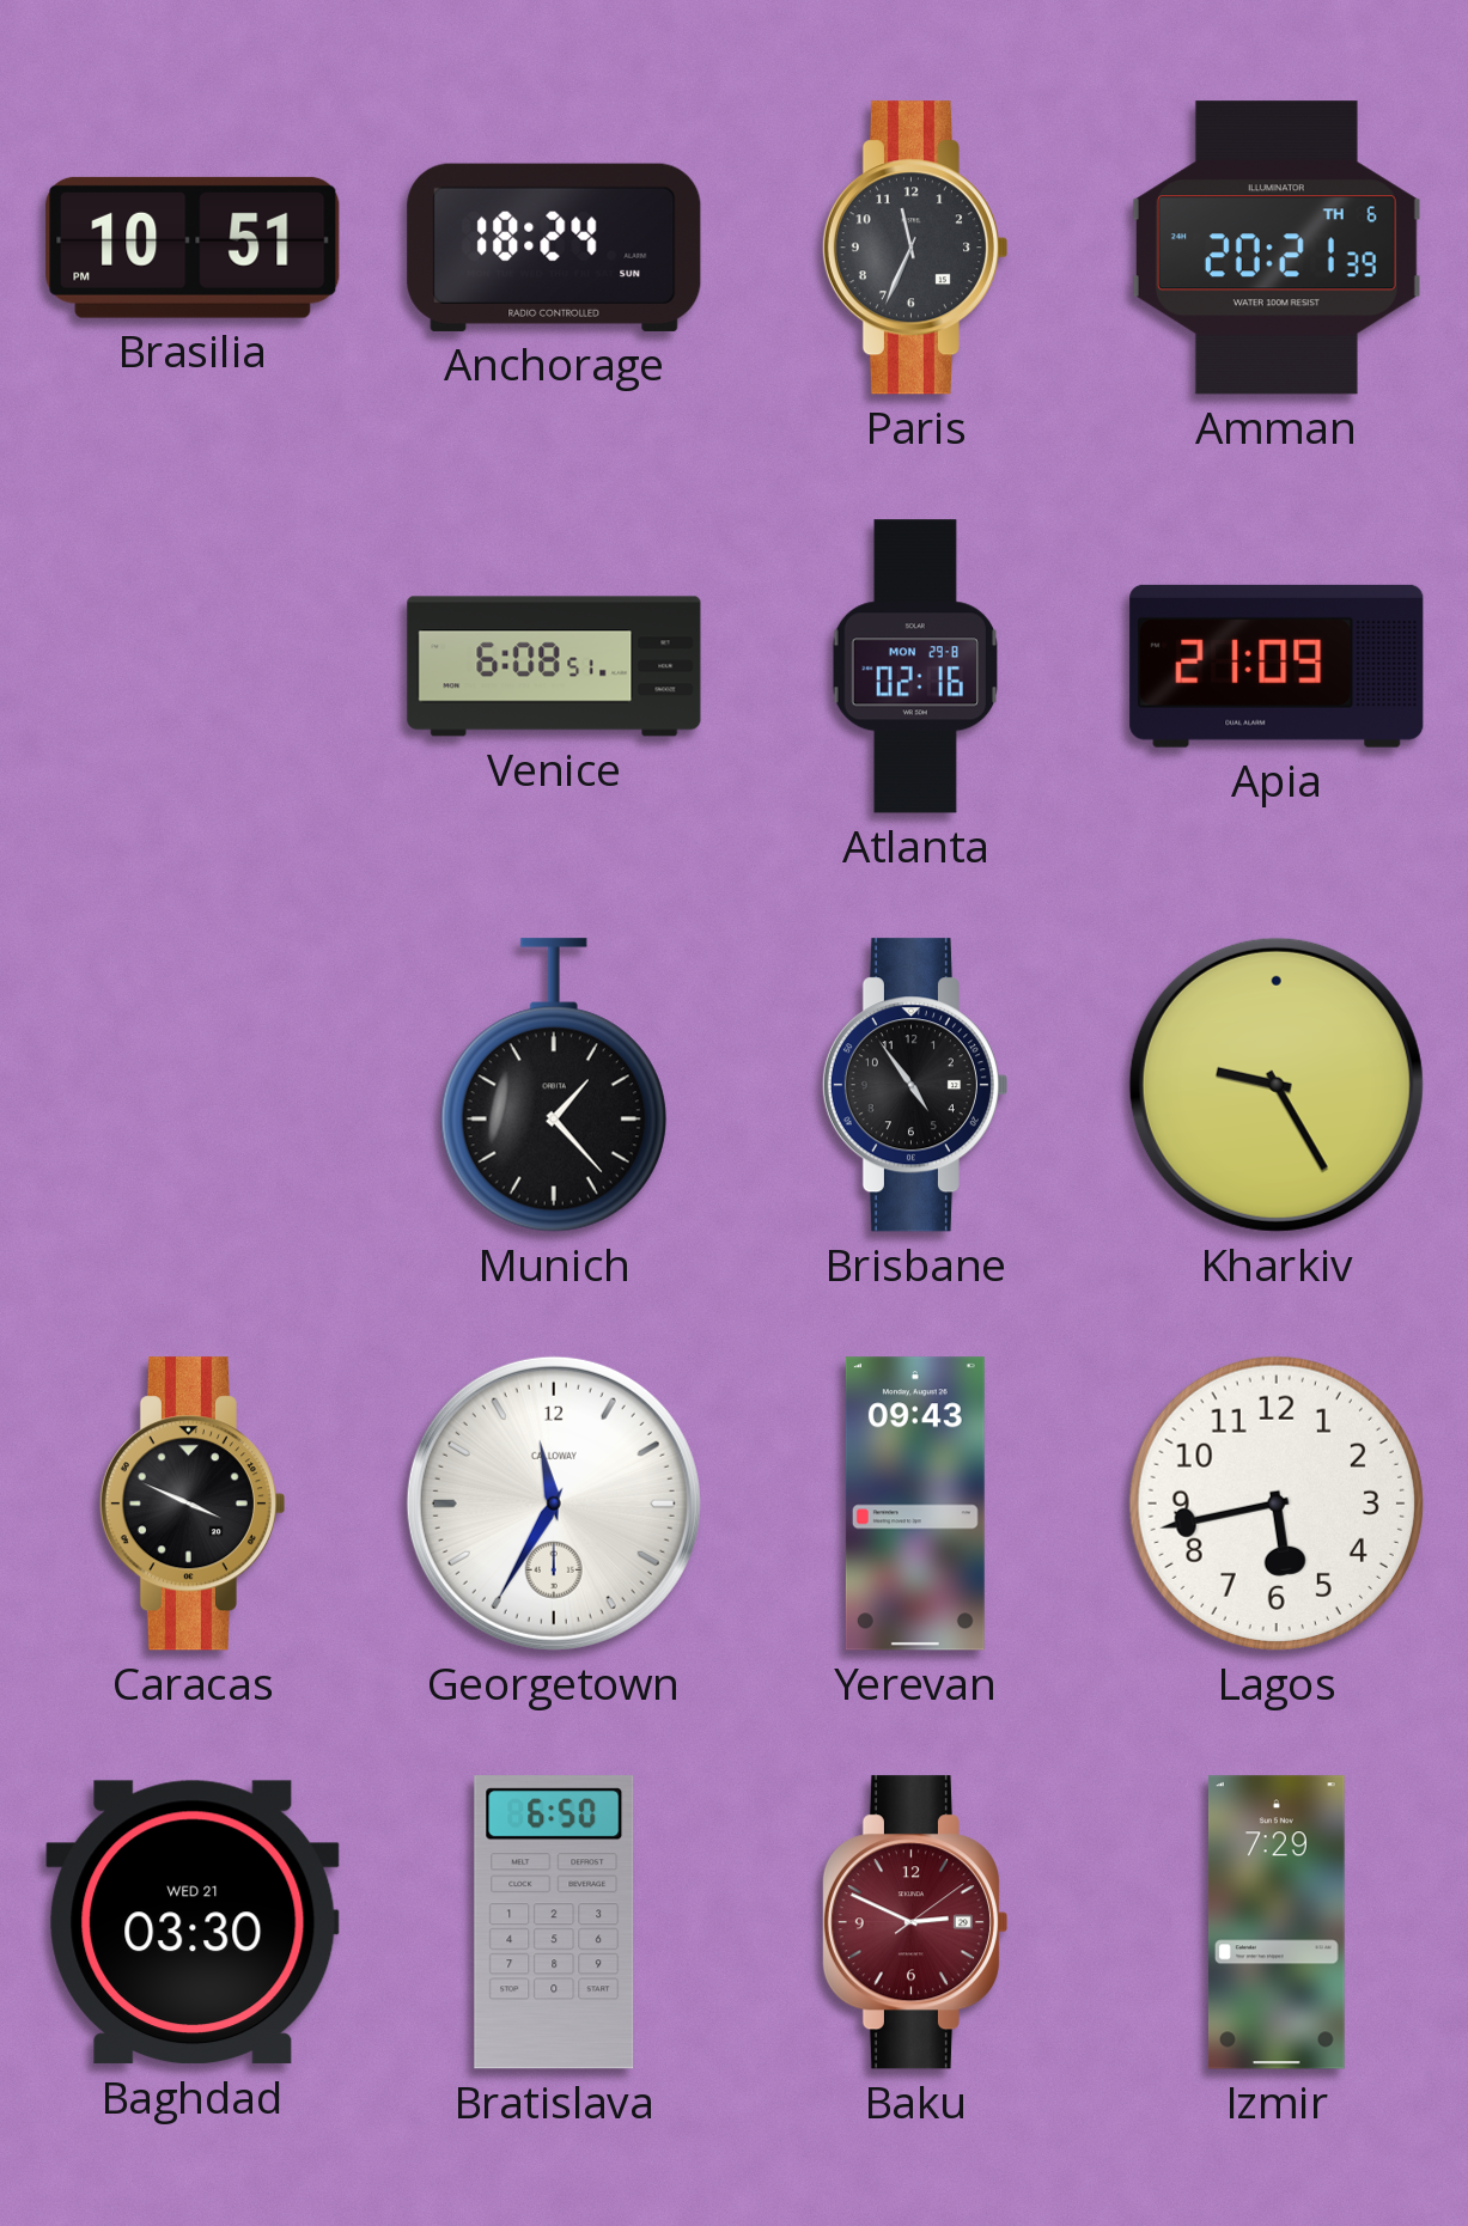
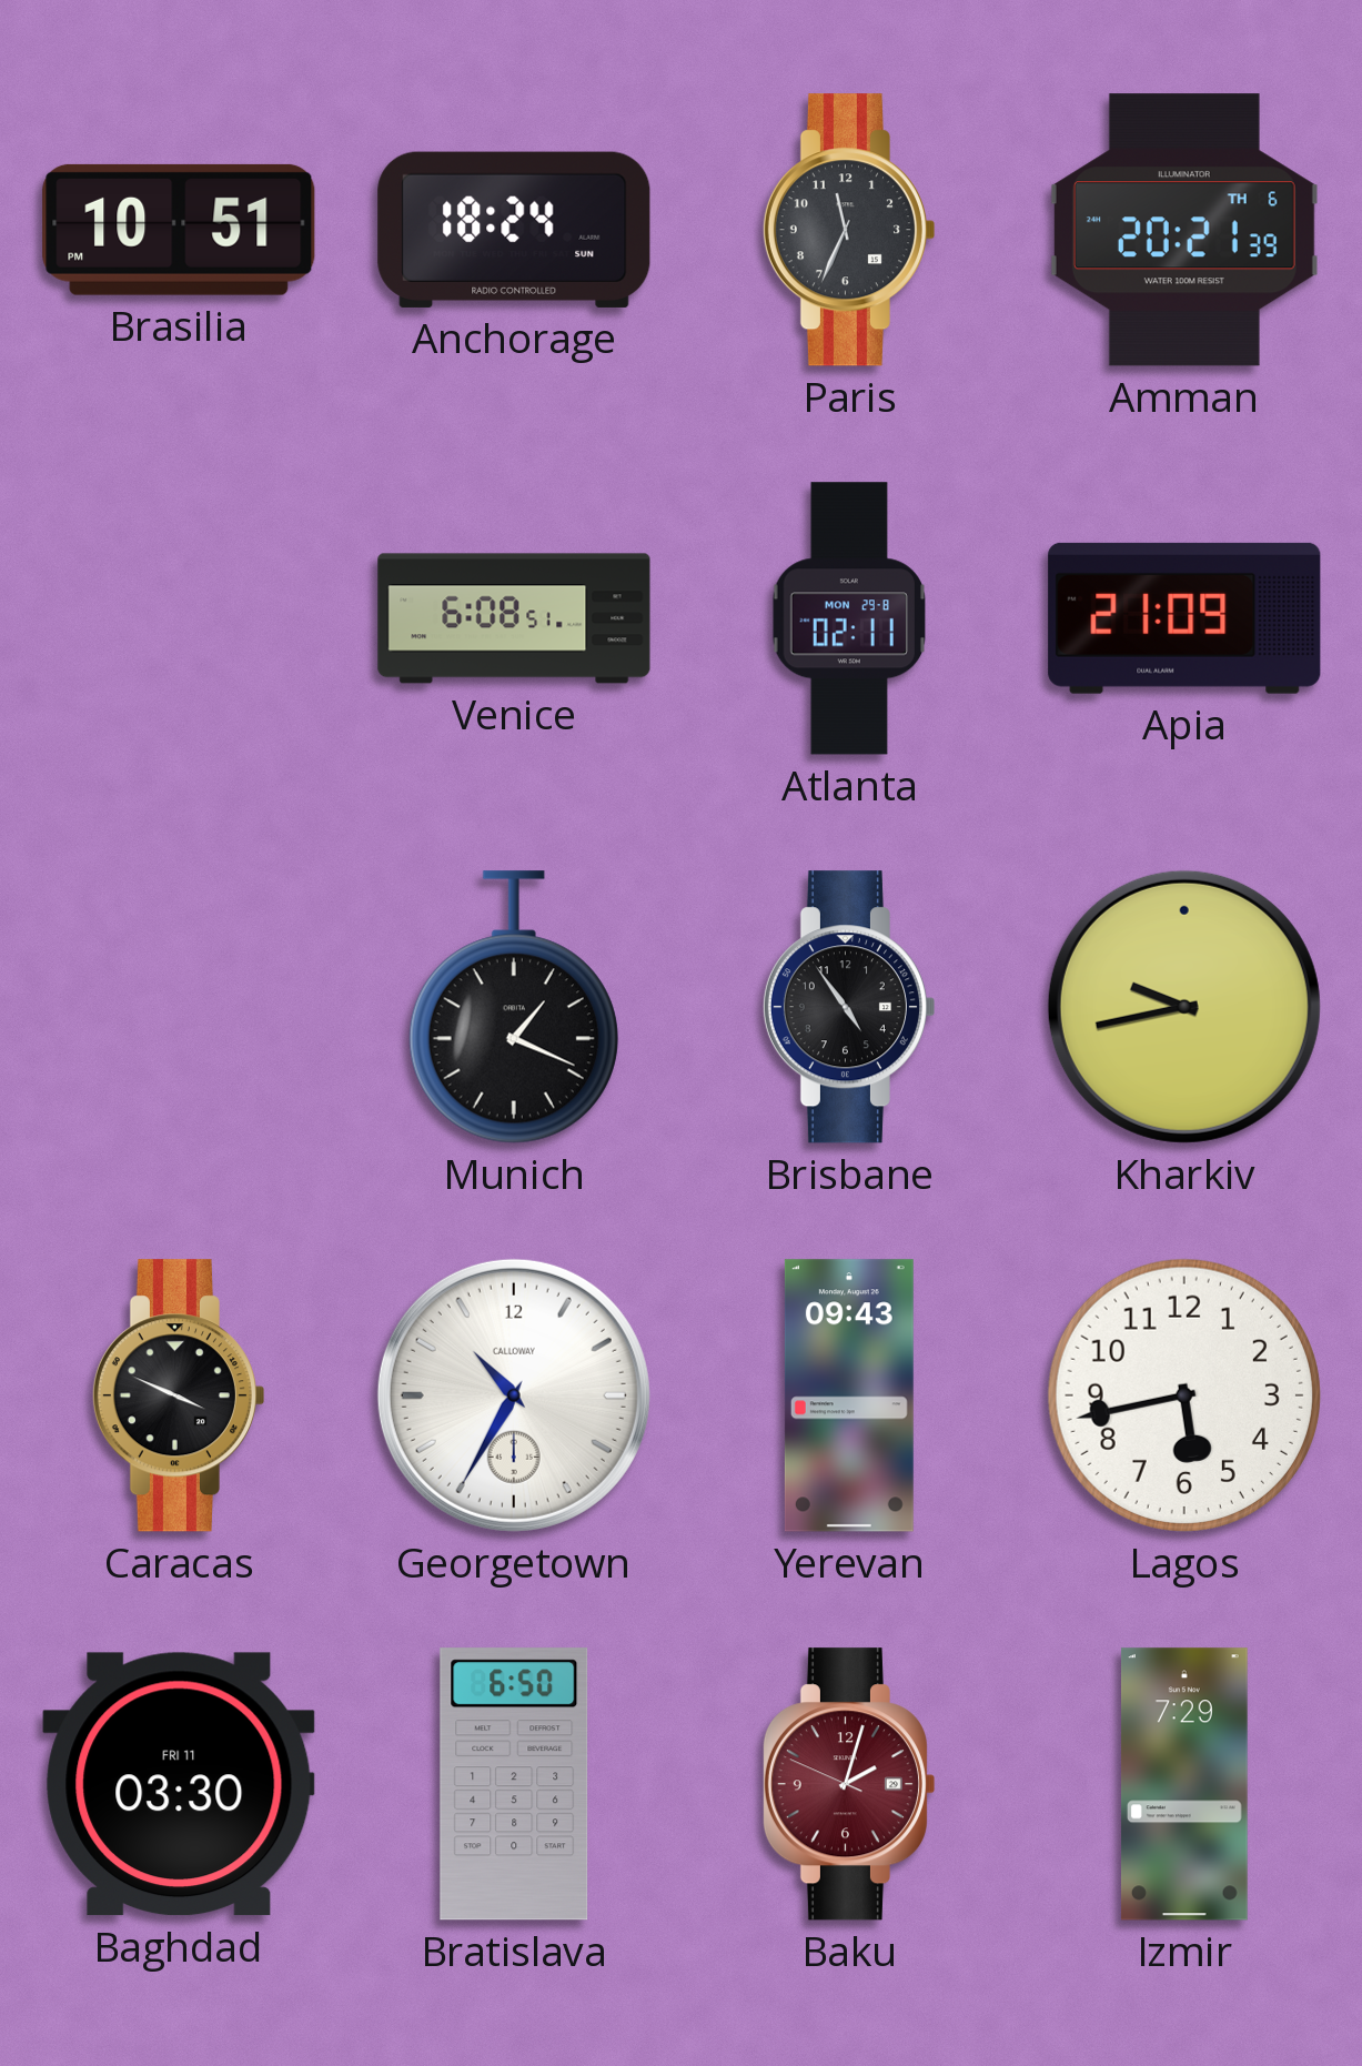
Atlanta: 02:16 -> 02:11
Munich: 1:23 -> 1:19
Kharkiv: 9:25 -> 9:43
Georgetown: 11:35 -> 10:35
Baghdad date: WED 21 -> FRI 11
Baku: 2:49 -> 2:02
